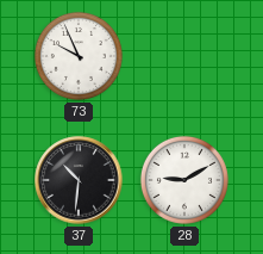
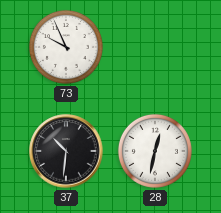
28: 9:10 -> 12:32
